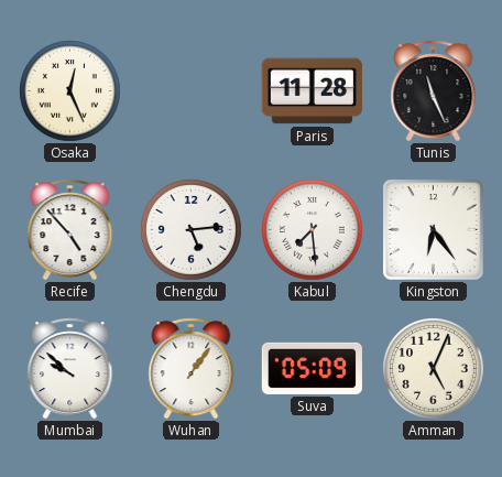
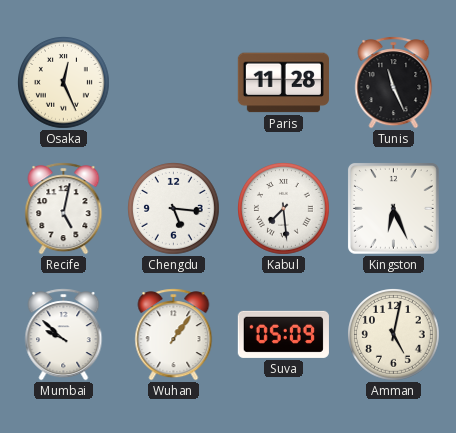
Recife: 4:53 -> 5:02
Chengdu: 5:14 -> 5:16
Kingston: 6:24 -> 6:26
Amman: 5:04 -> 5:02
